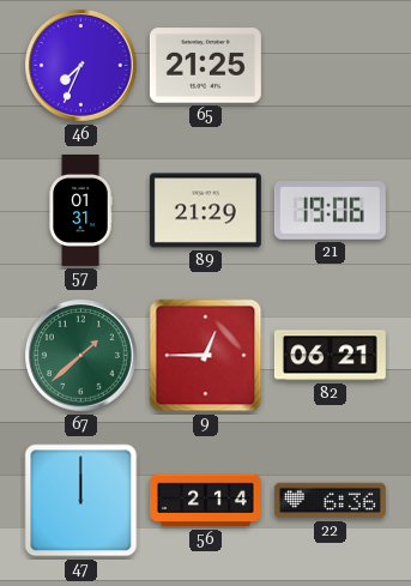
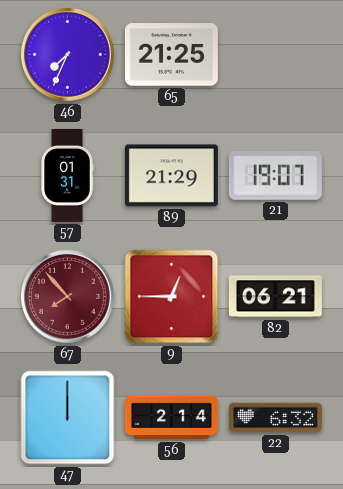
21: 19:06 -> 19:07
67: 1:38 -> 7:53
67 dial: green -> burgundy
22: 6:36 -> 6:32
